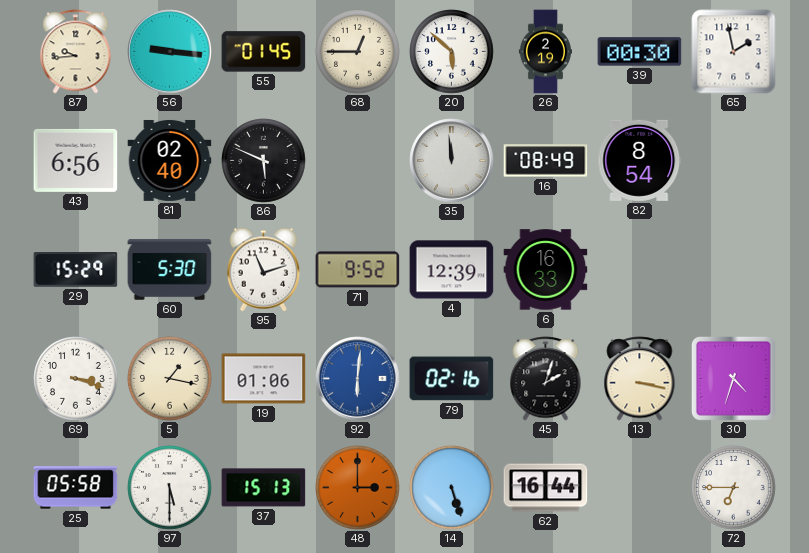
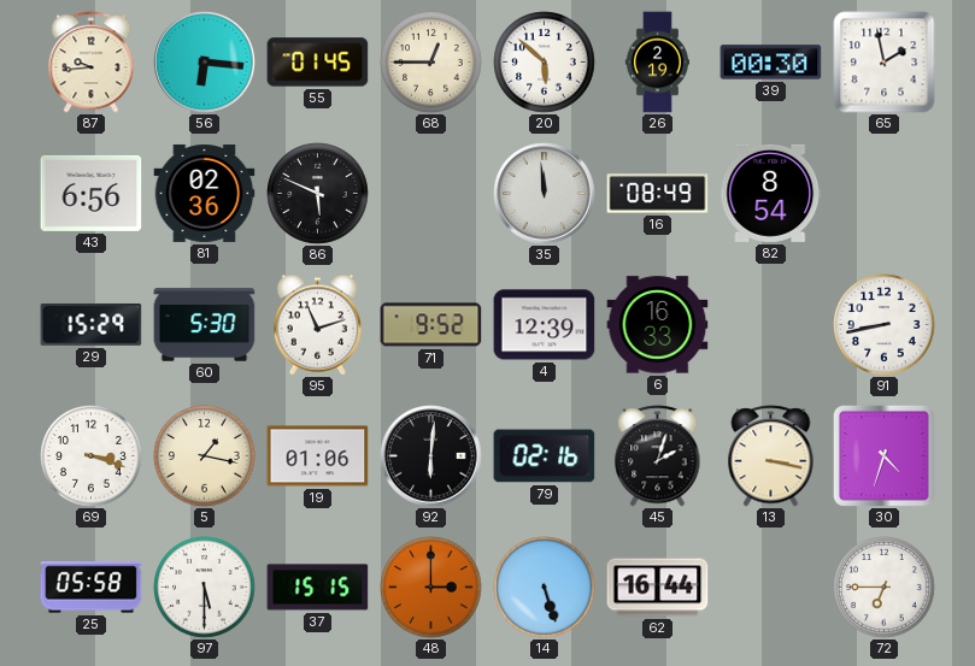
56: 9:16 -> 6:16
81: 02:40 -> 02:36
91: none -> 8:43
92 dial: blue -> black
37: 15:13 -> 15:15
